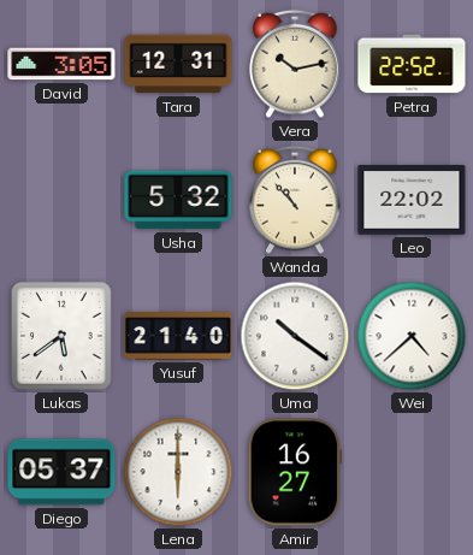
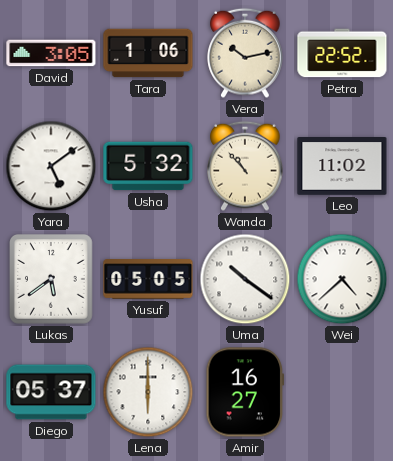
Tara: 12:31 -> 1:06
Yara: none -> 5:09
Leo: 22:02 -> 11:02
Yusuf: 21:40 -> 05:05
